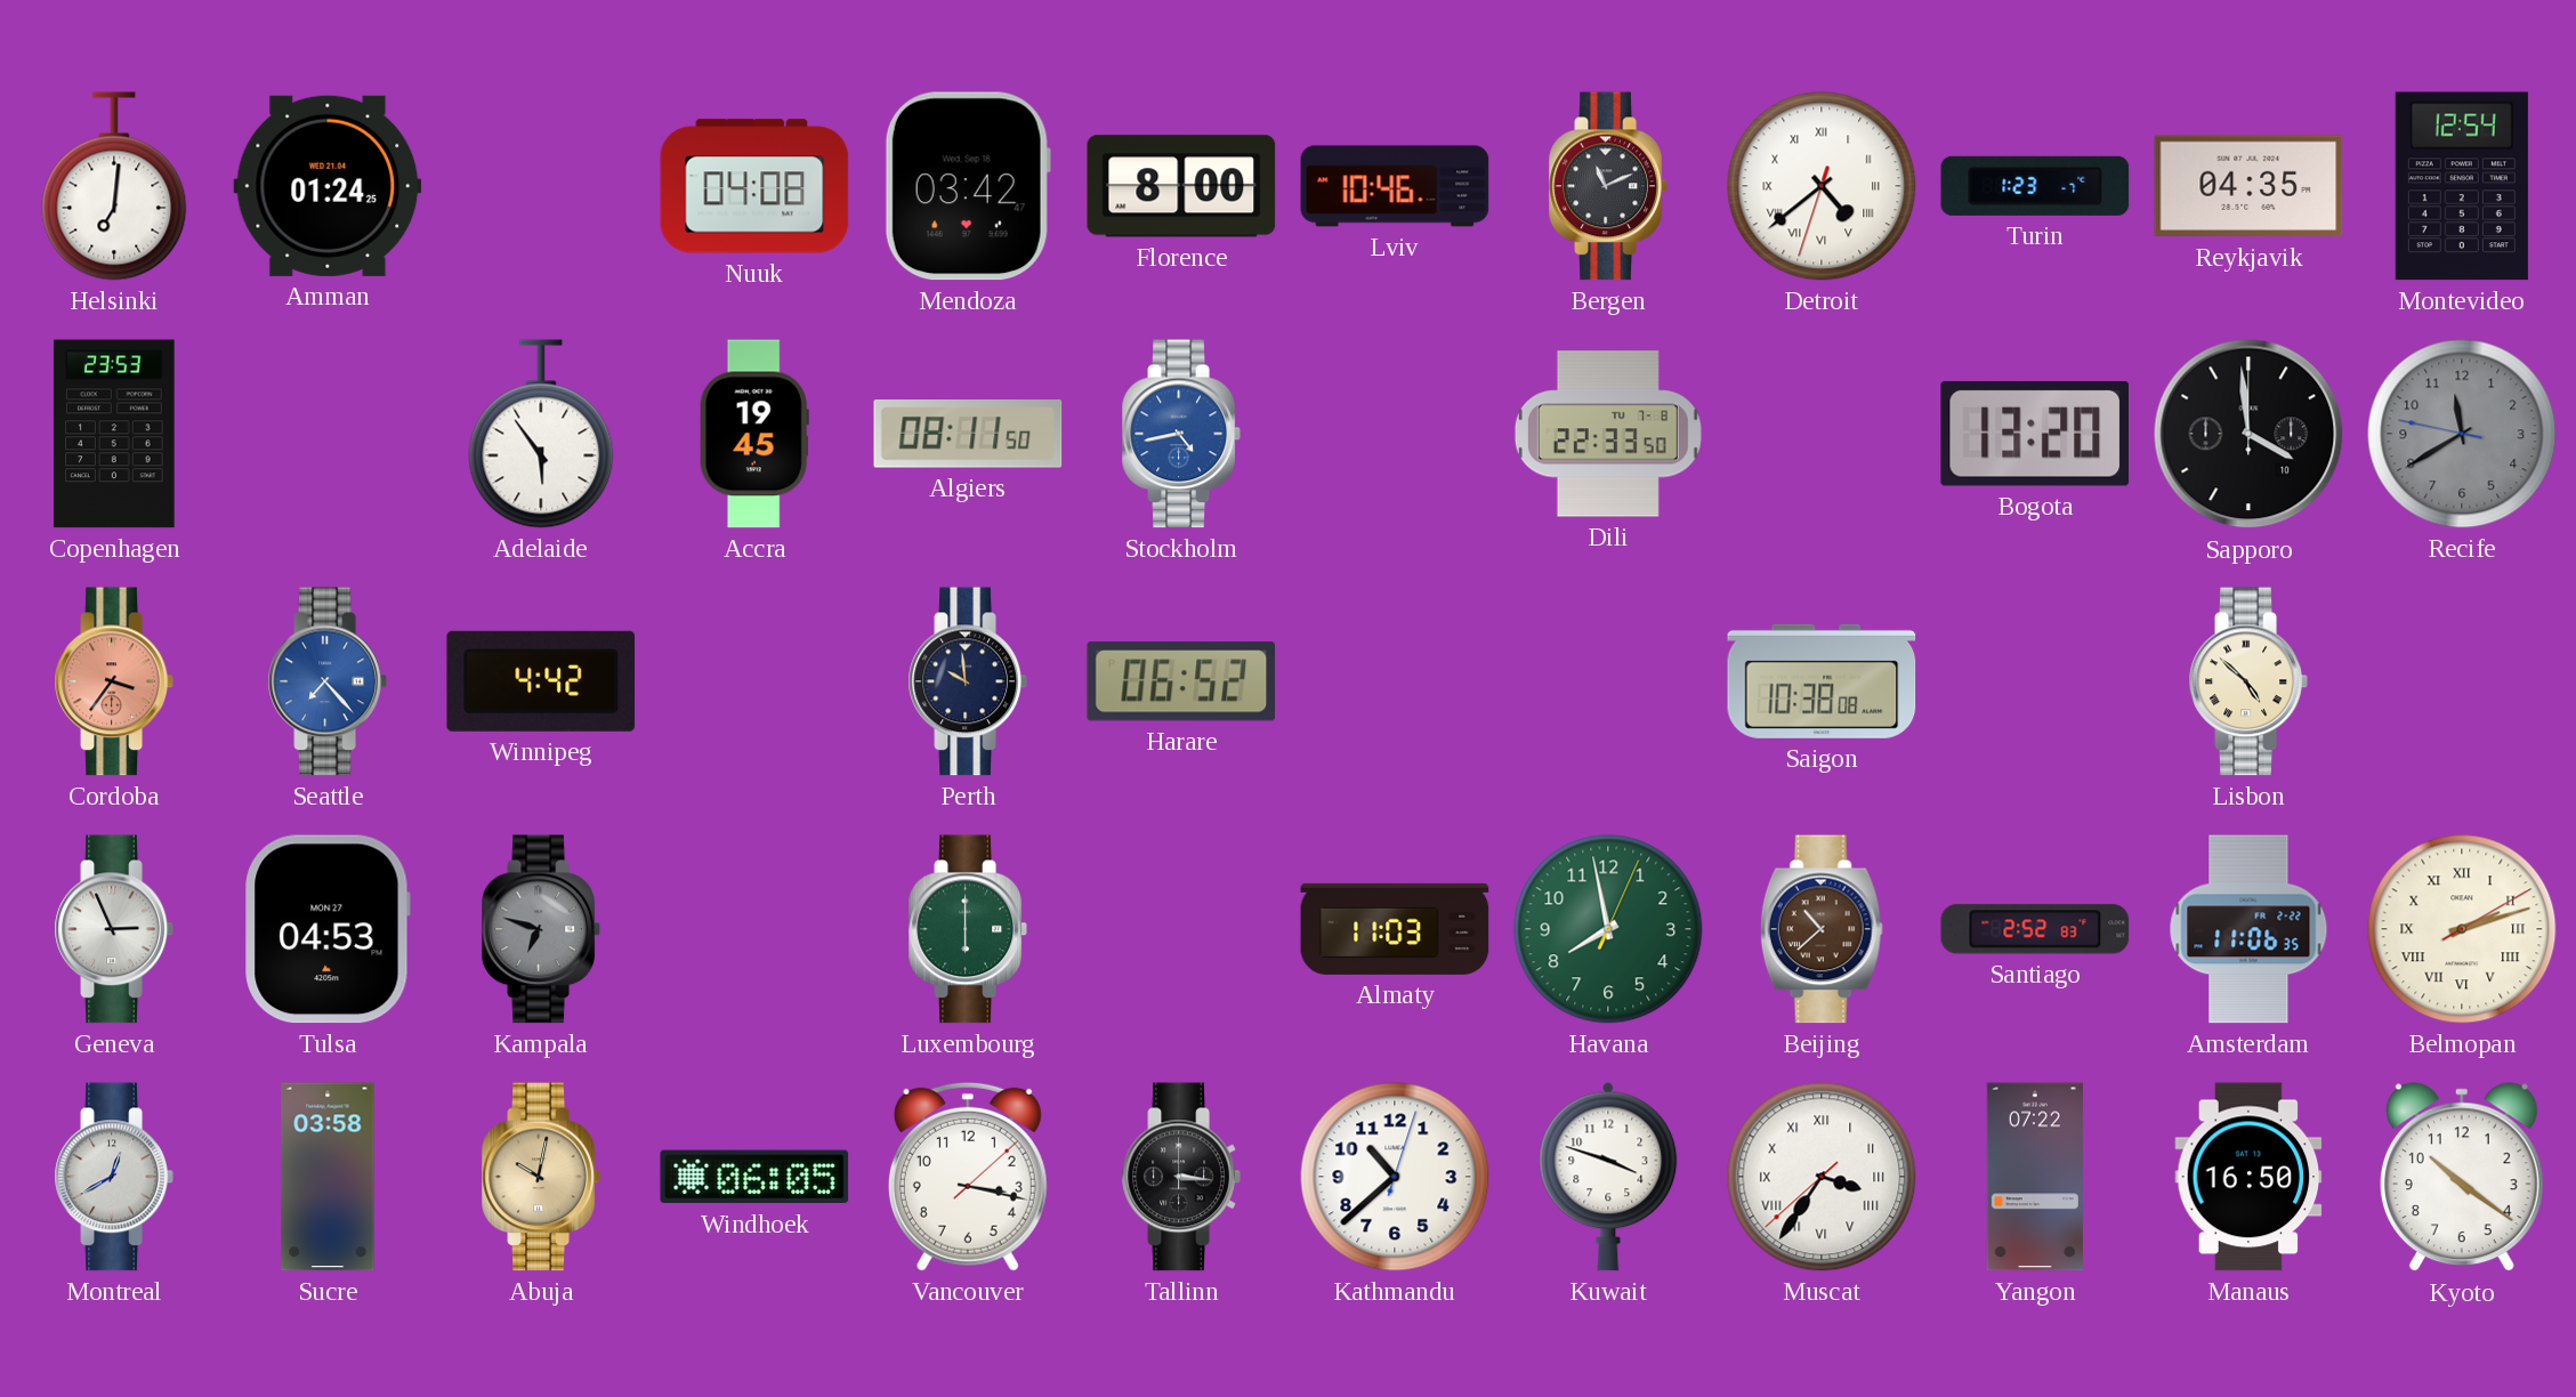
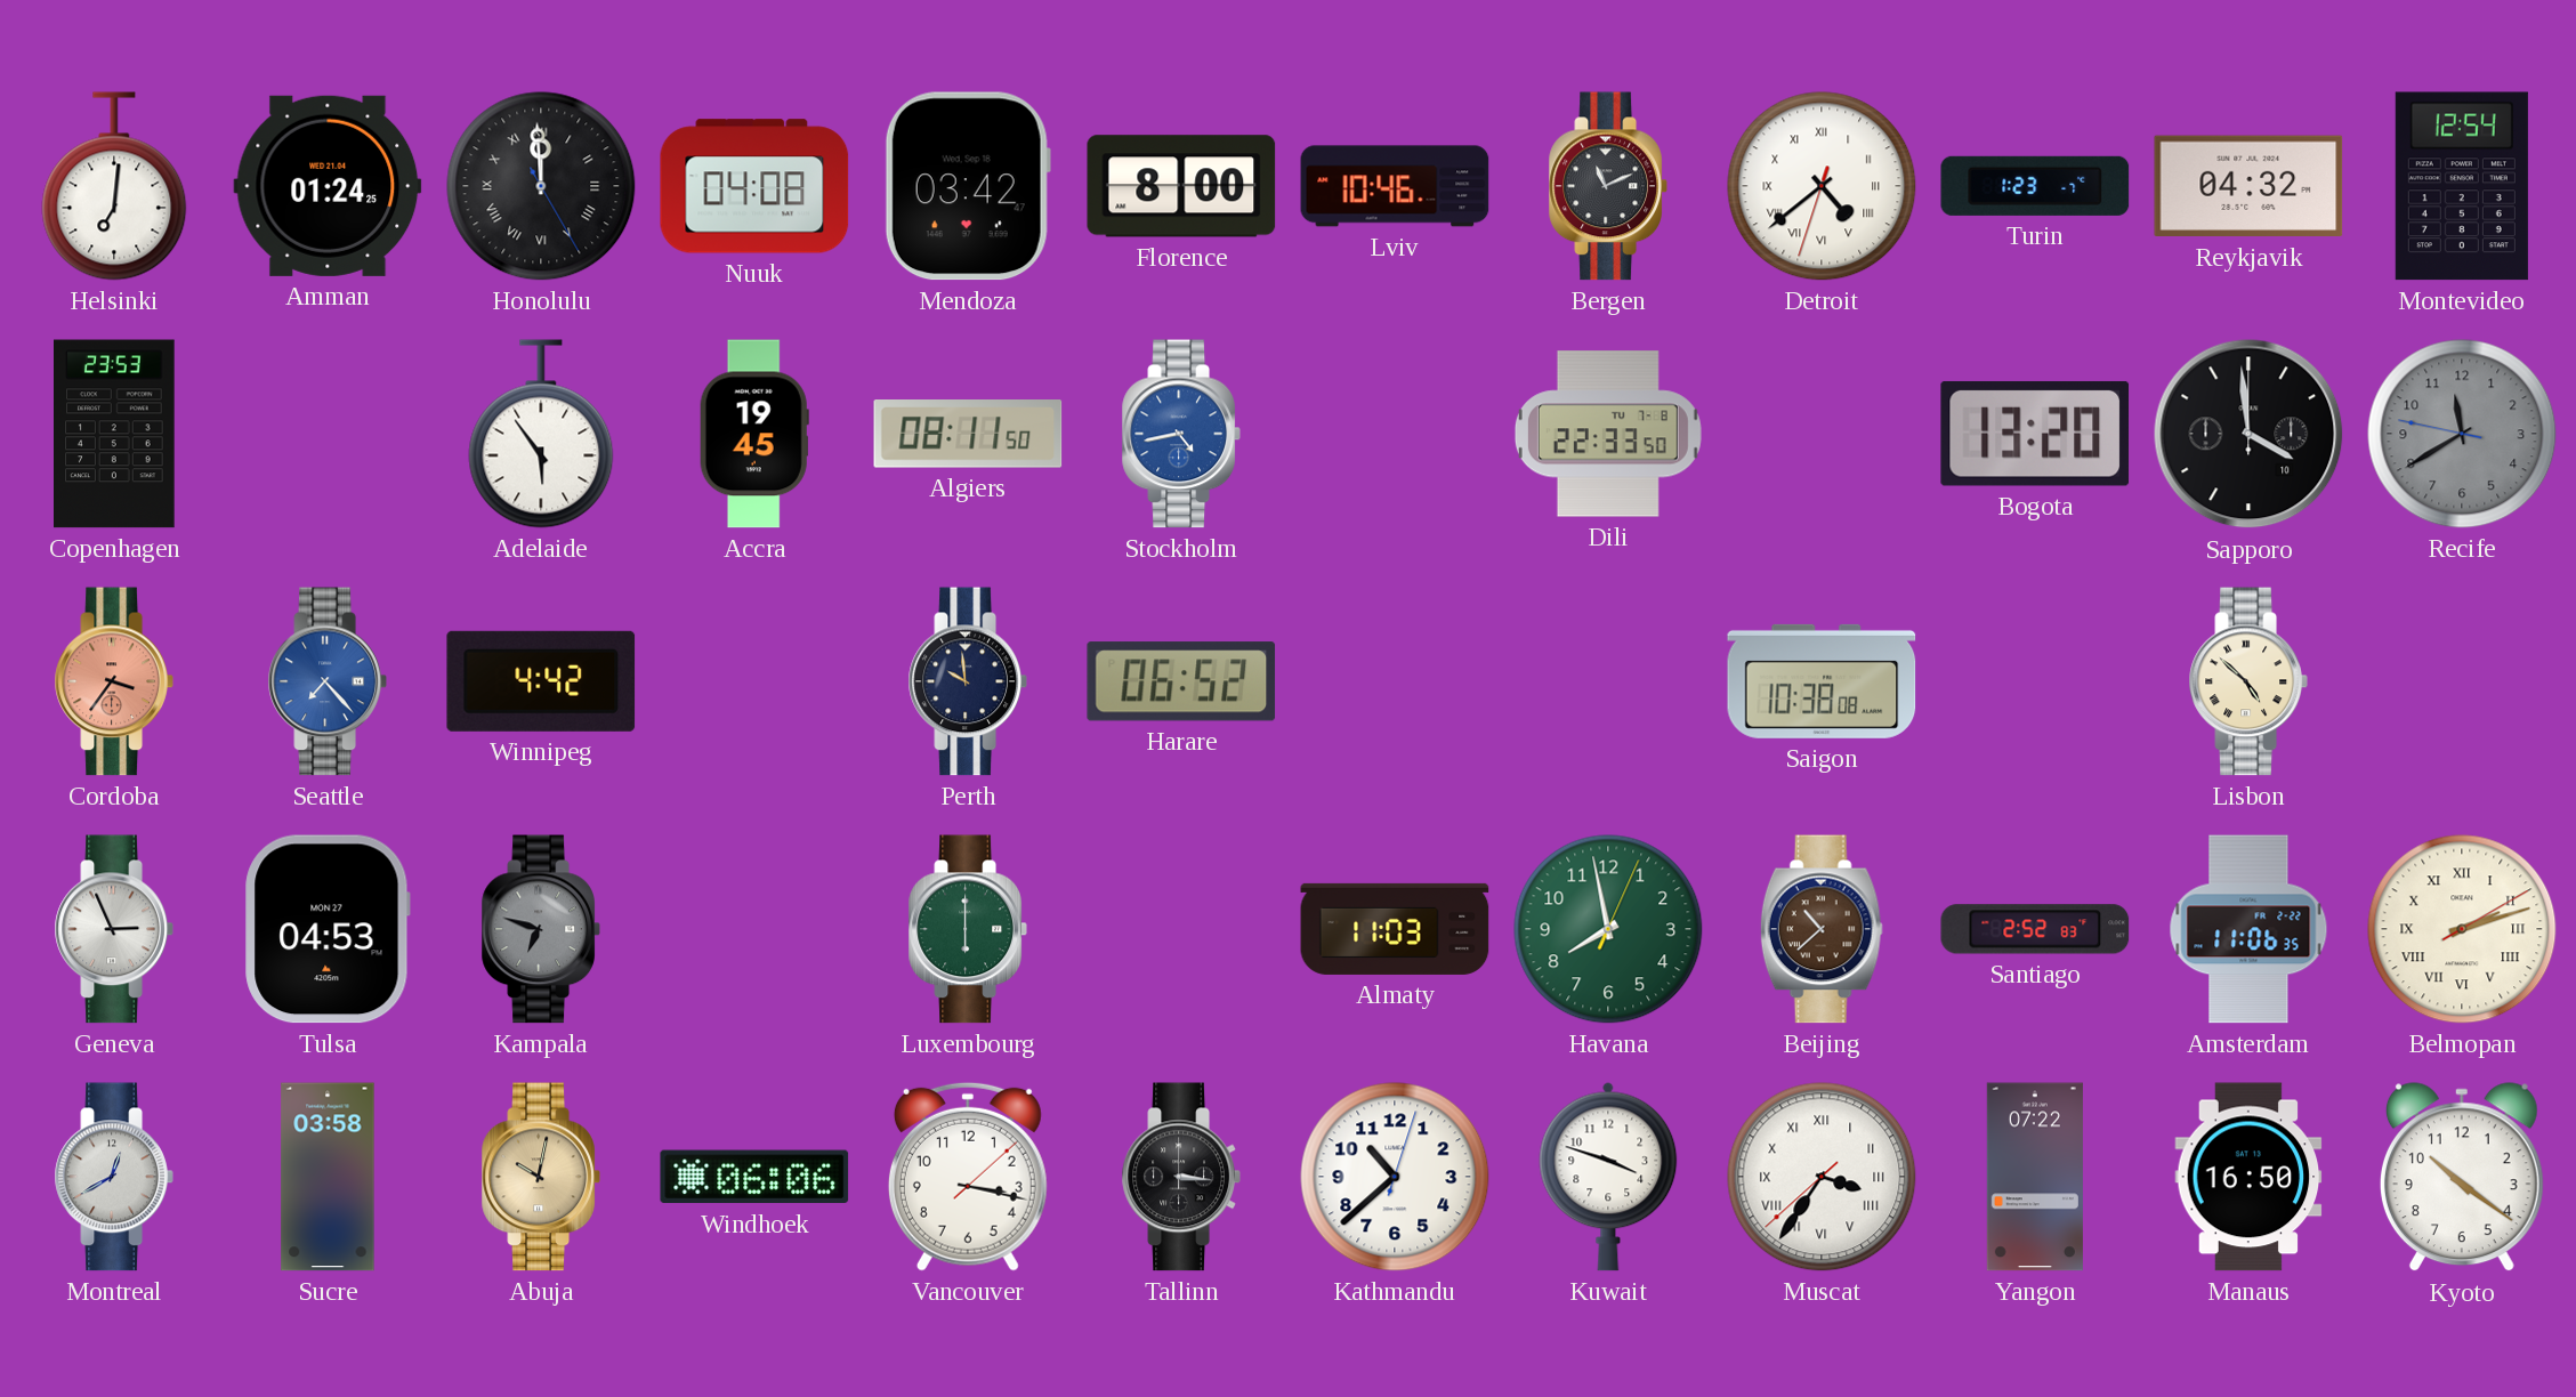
Honolulu: none -> 11:59
Reykjavik: 04:35 -> 04:32
Windhoek: 06:05 -> 06:06
